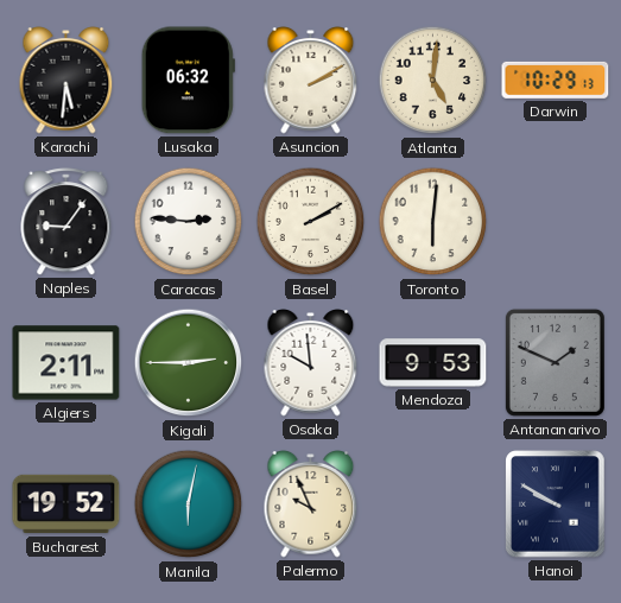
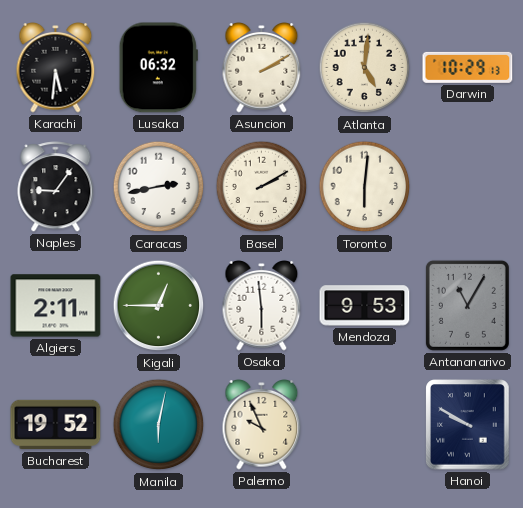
Caracas: 2:46 -> 2:43
Kigali: 2:45 -> 12:45
Osaka: 9:59 -> 5:59
Antananarivo: 1:49 -> 11:05
